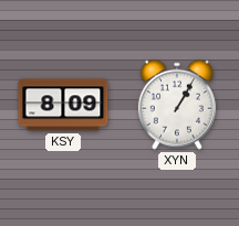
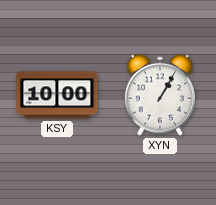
KSY: 8:09 -> 10:00
